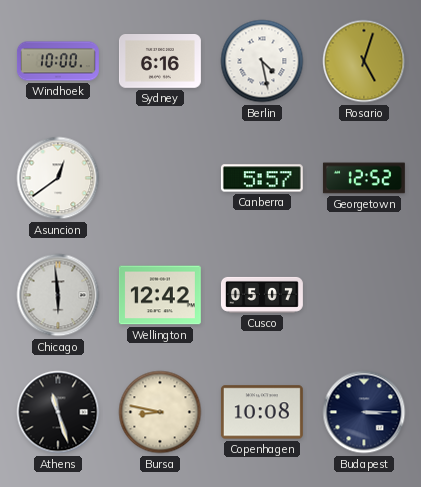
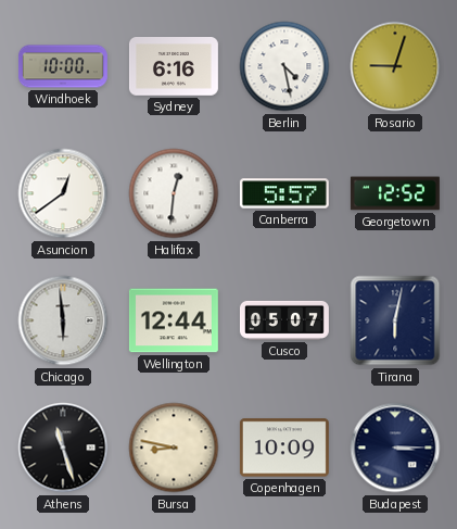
Rosario: 5:03 -> 9:03
Halifax: none -> 12:31
Wellington: 12:42 -> 12:44
Tirana: none -> 6:02
Copenhagen: 10:08 -> 10:09
